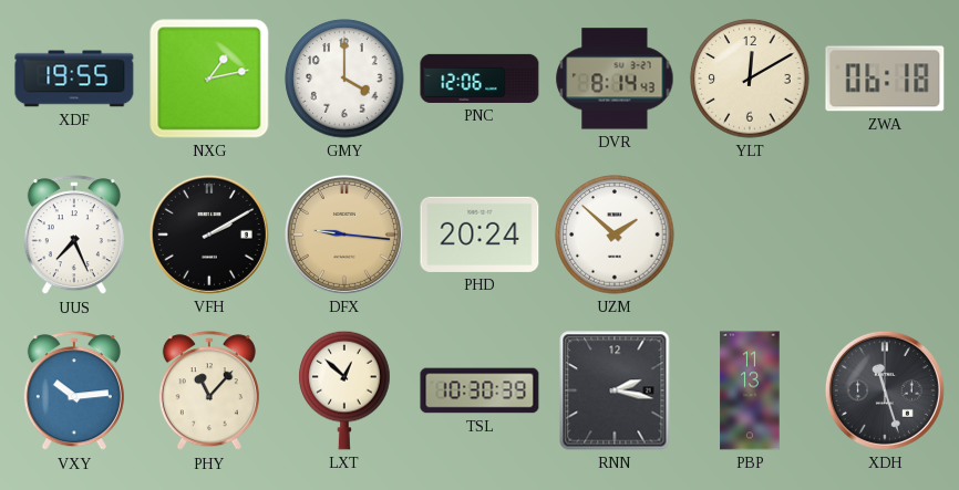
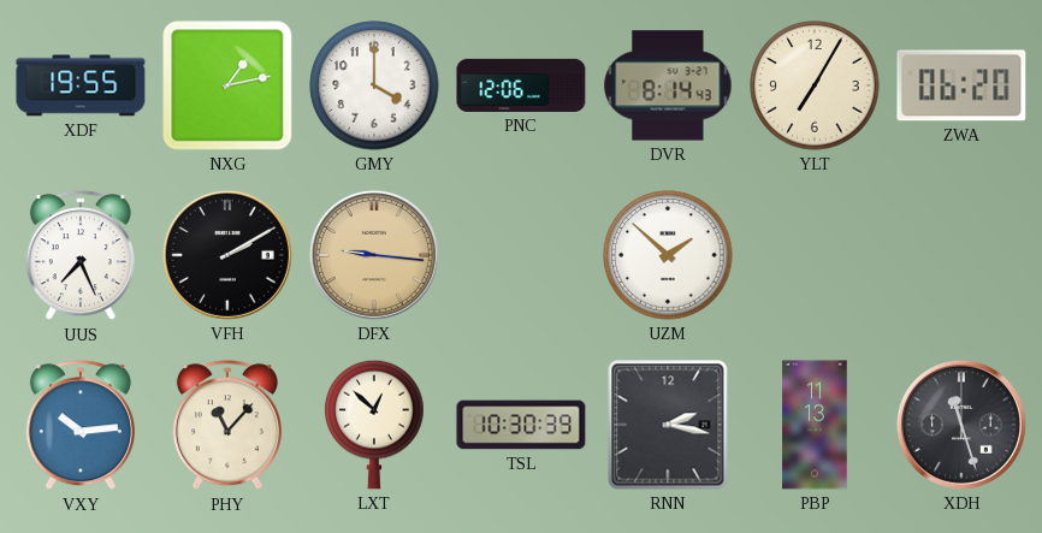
YLT: 12:10 -> 7:05
ZWA: 06:18 -> 06:20
PHD: 20:24 -> none
